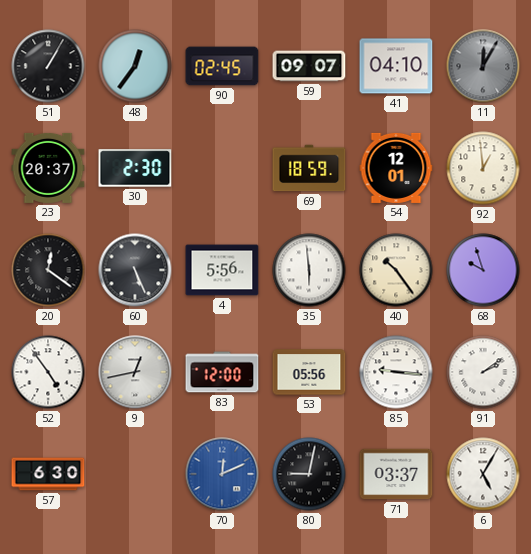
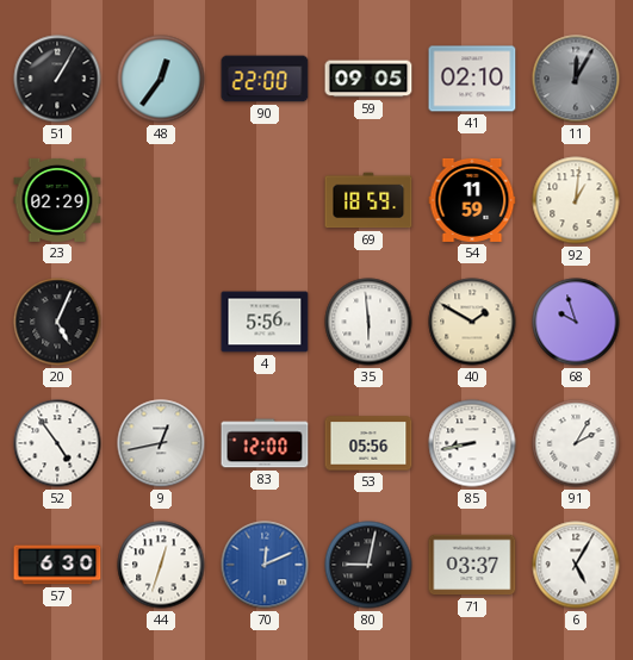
90: 02:45 -> 22:00
59: 09:07 -> 09:05
41: 04:10 -> 02:10
23: 20:37 -> 02:29
30: 2:30 -> none
54: 12:01 -> 11:59
92: 12:59 -> 1:01
20: 12:21 -> 5:04
60: 5:26 -> none
40: 10:24 -> 1:50
85: 9:16 -> 8:43
91: 2:09 -> 2:05
44: none -> 12:33
